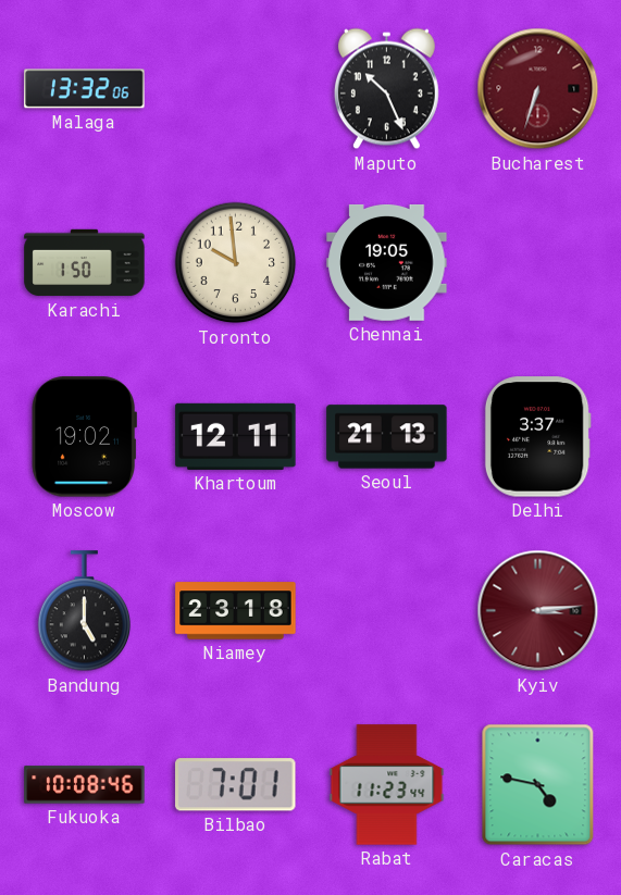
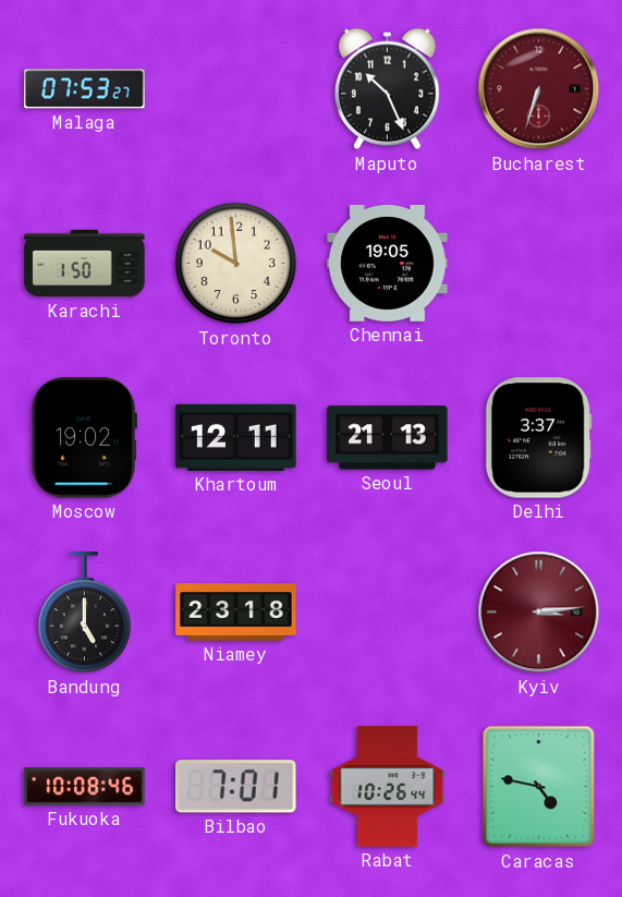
Malaga: 13:32 -> 07:53
Rabat: 11:23 -> 10:26
